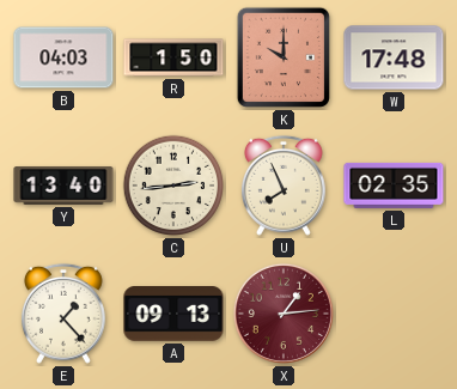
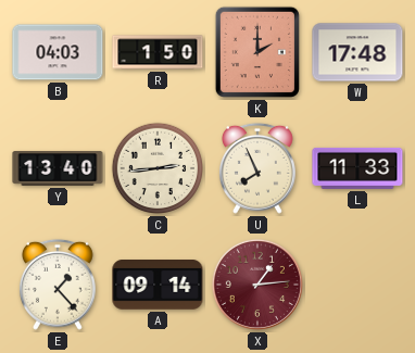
K: 10:00 -> 2:00
L: 02:35 -> 11:33
A: 09:13 -> 09:14
